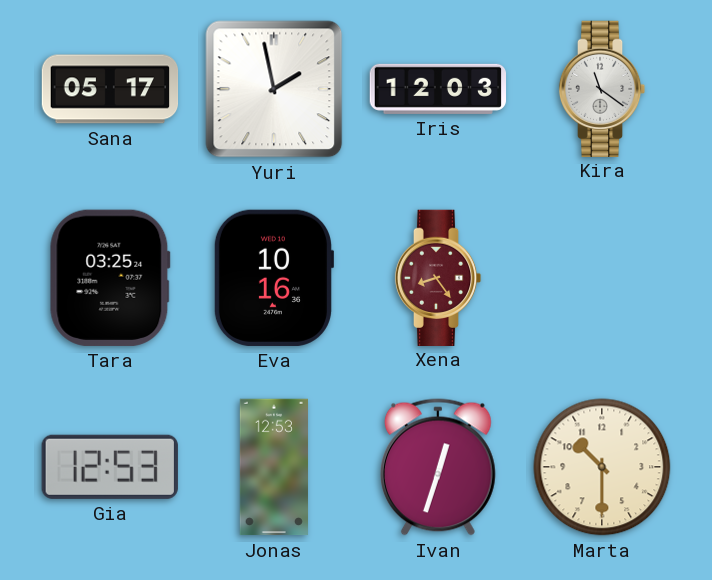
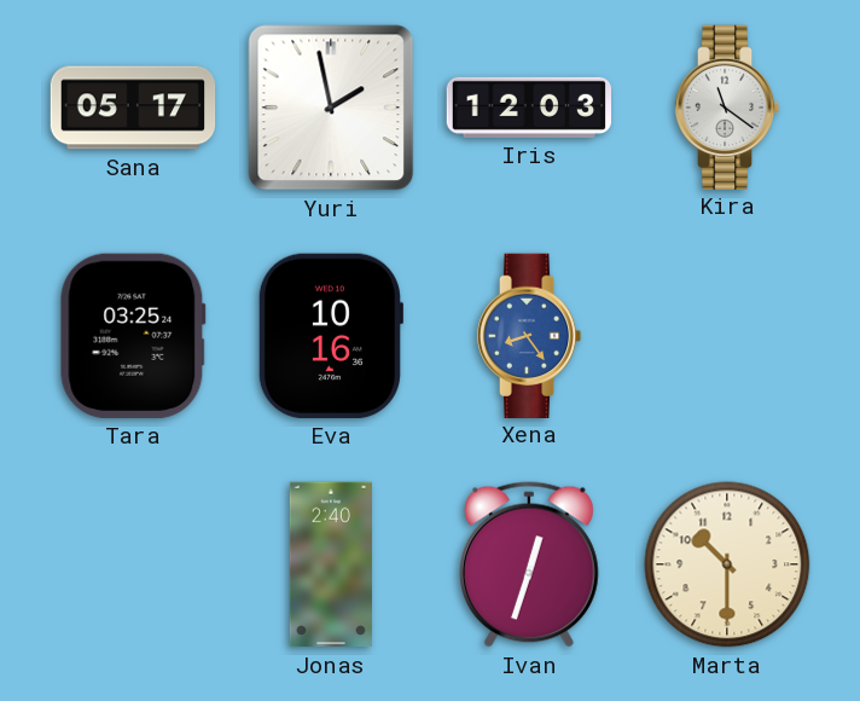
Xena dial: burgundy -> blue
Gia: 12:53 -> none
Jonas: 12:53 -> 2:40
